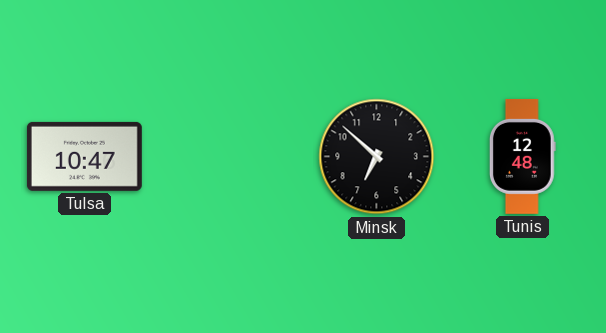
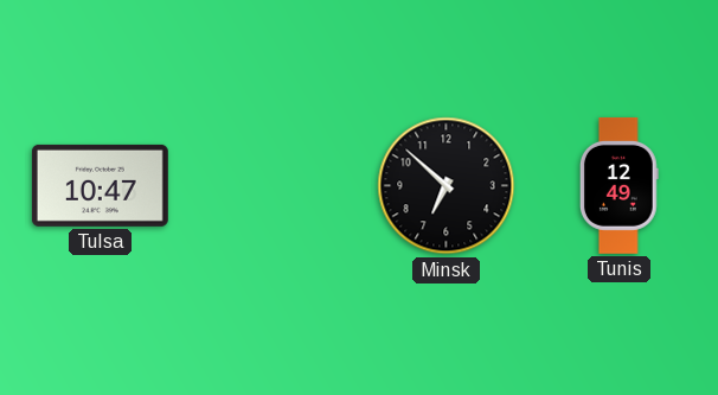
Tunis: 12:48 -> 12:49
